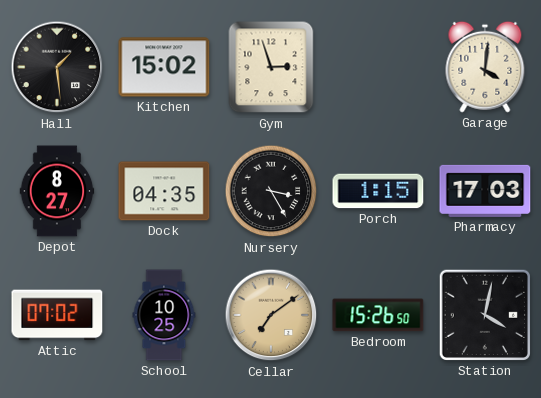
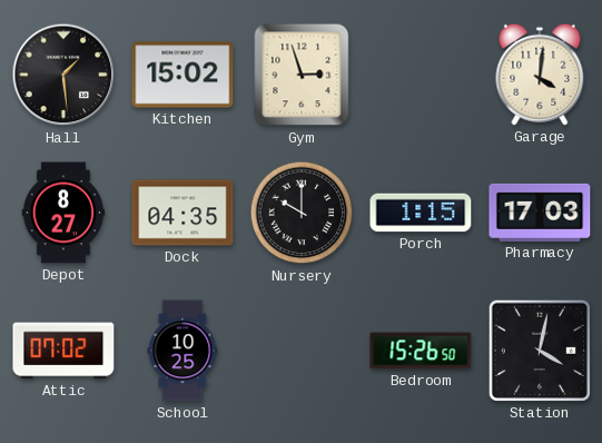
Nursery: 3:25 -> 10:00
Cellar: 7:09 -> none
